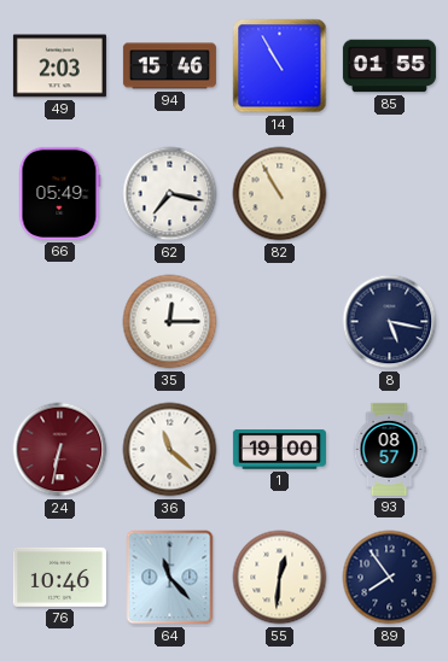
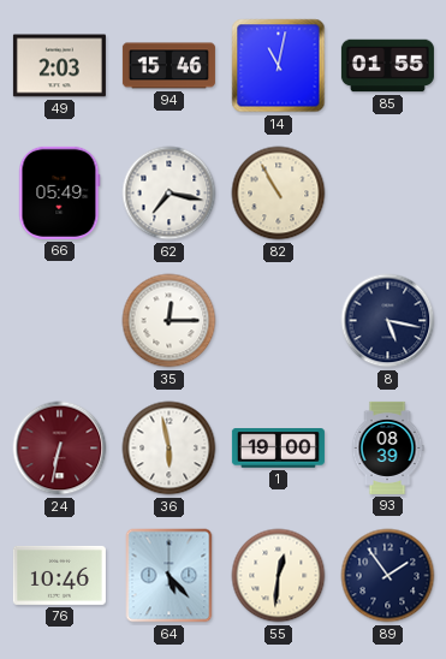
14: 10:55 -> 11:02
36: 11:22 -> 5:58
93: 08:57 -> 08:39
64: 11:23 -> 5:23
89: 7:54 -> 1:54
